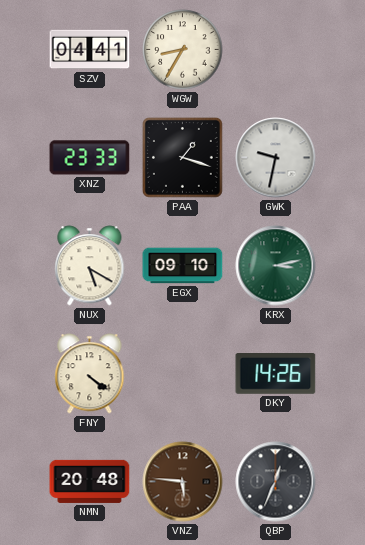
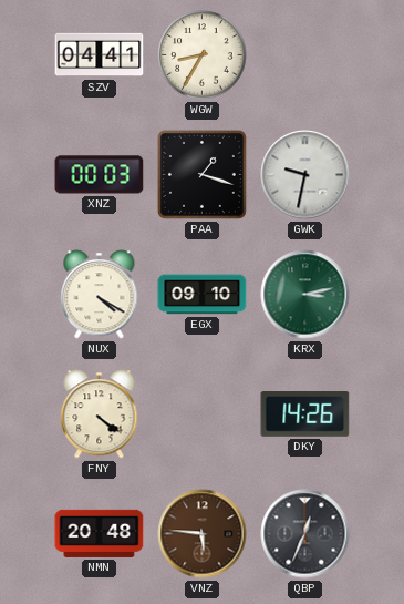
XNZ: 23:33 -> 00:03
NUX: 5:20 -> 4:20
